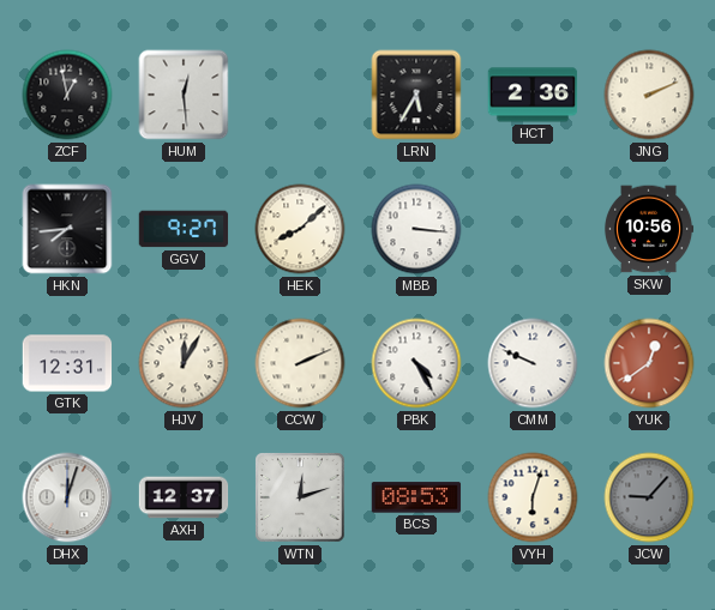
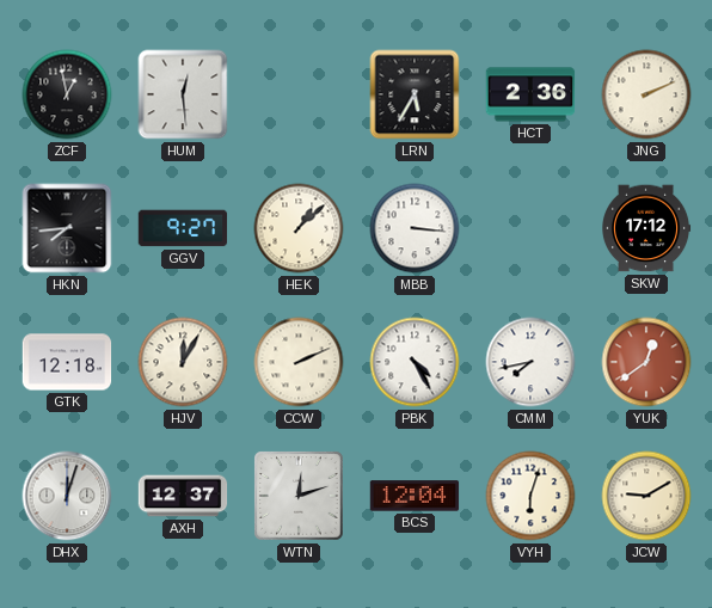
HEK: 8:08 -> 1:08
SKW: 10:56 -> 17:12
GTK: 12:31 -> 12:18
CMM: 9:49 -> 7:43
BCS: 08:53 -> 12:04
JCW: 9:07 -> 9:10
JCW dial: grey -> cream
